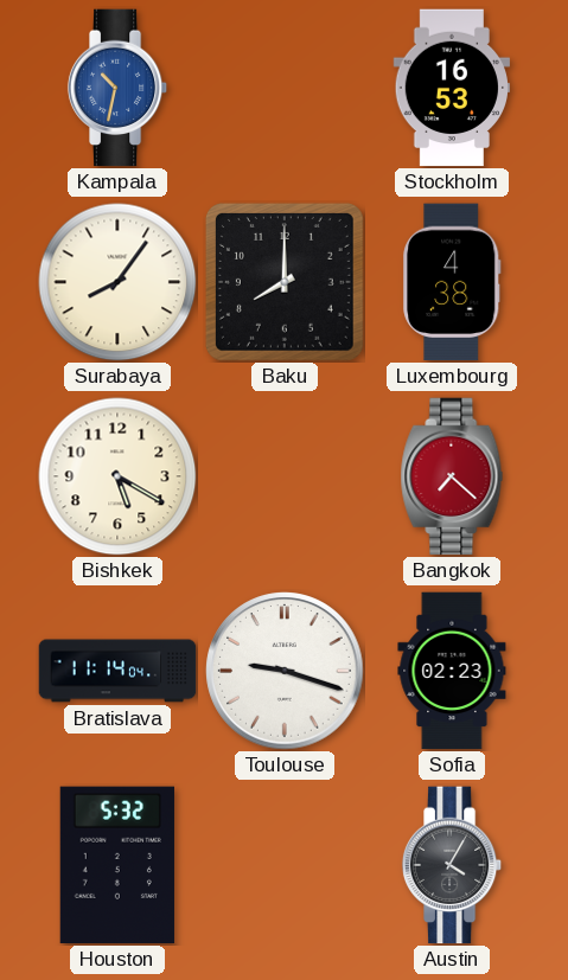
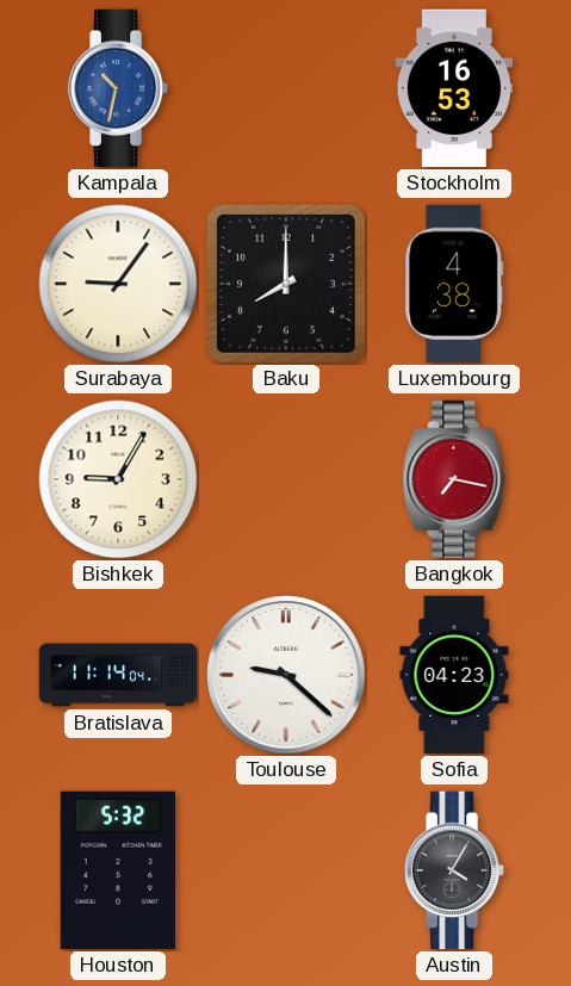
Surabaya: 8:06 -> 9:06
Bishkek: 5:20 -> 9:05
Bangkok: 7:22 -> 7:17
Toulouse: 9:18 -> 9:22
Sofia: 02:23 -> 04:23
